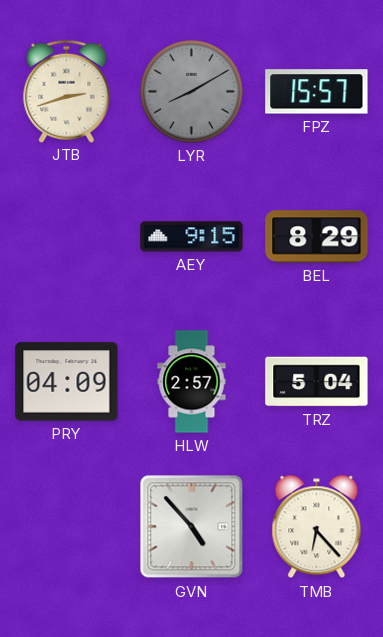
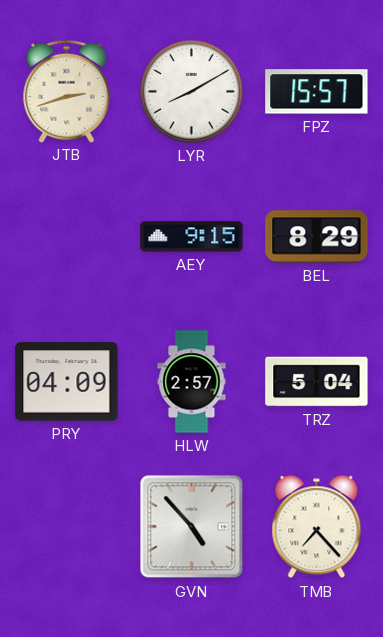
LYR dial: grey -> white
TMB: 6:23 -> 7:23
